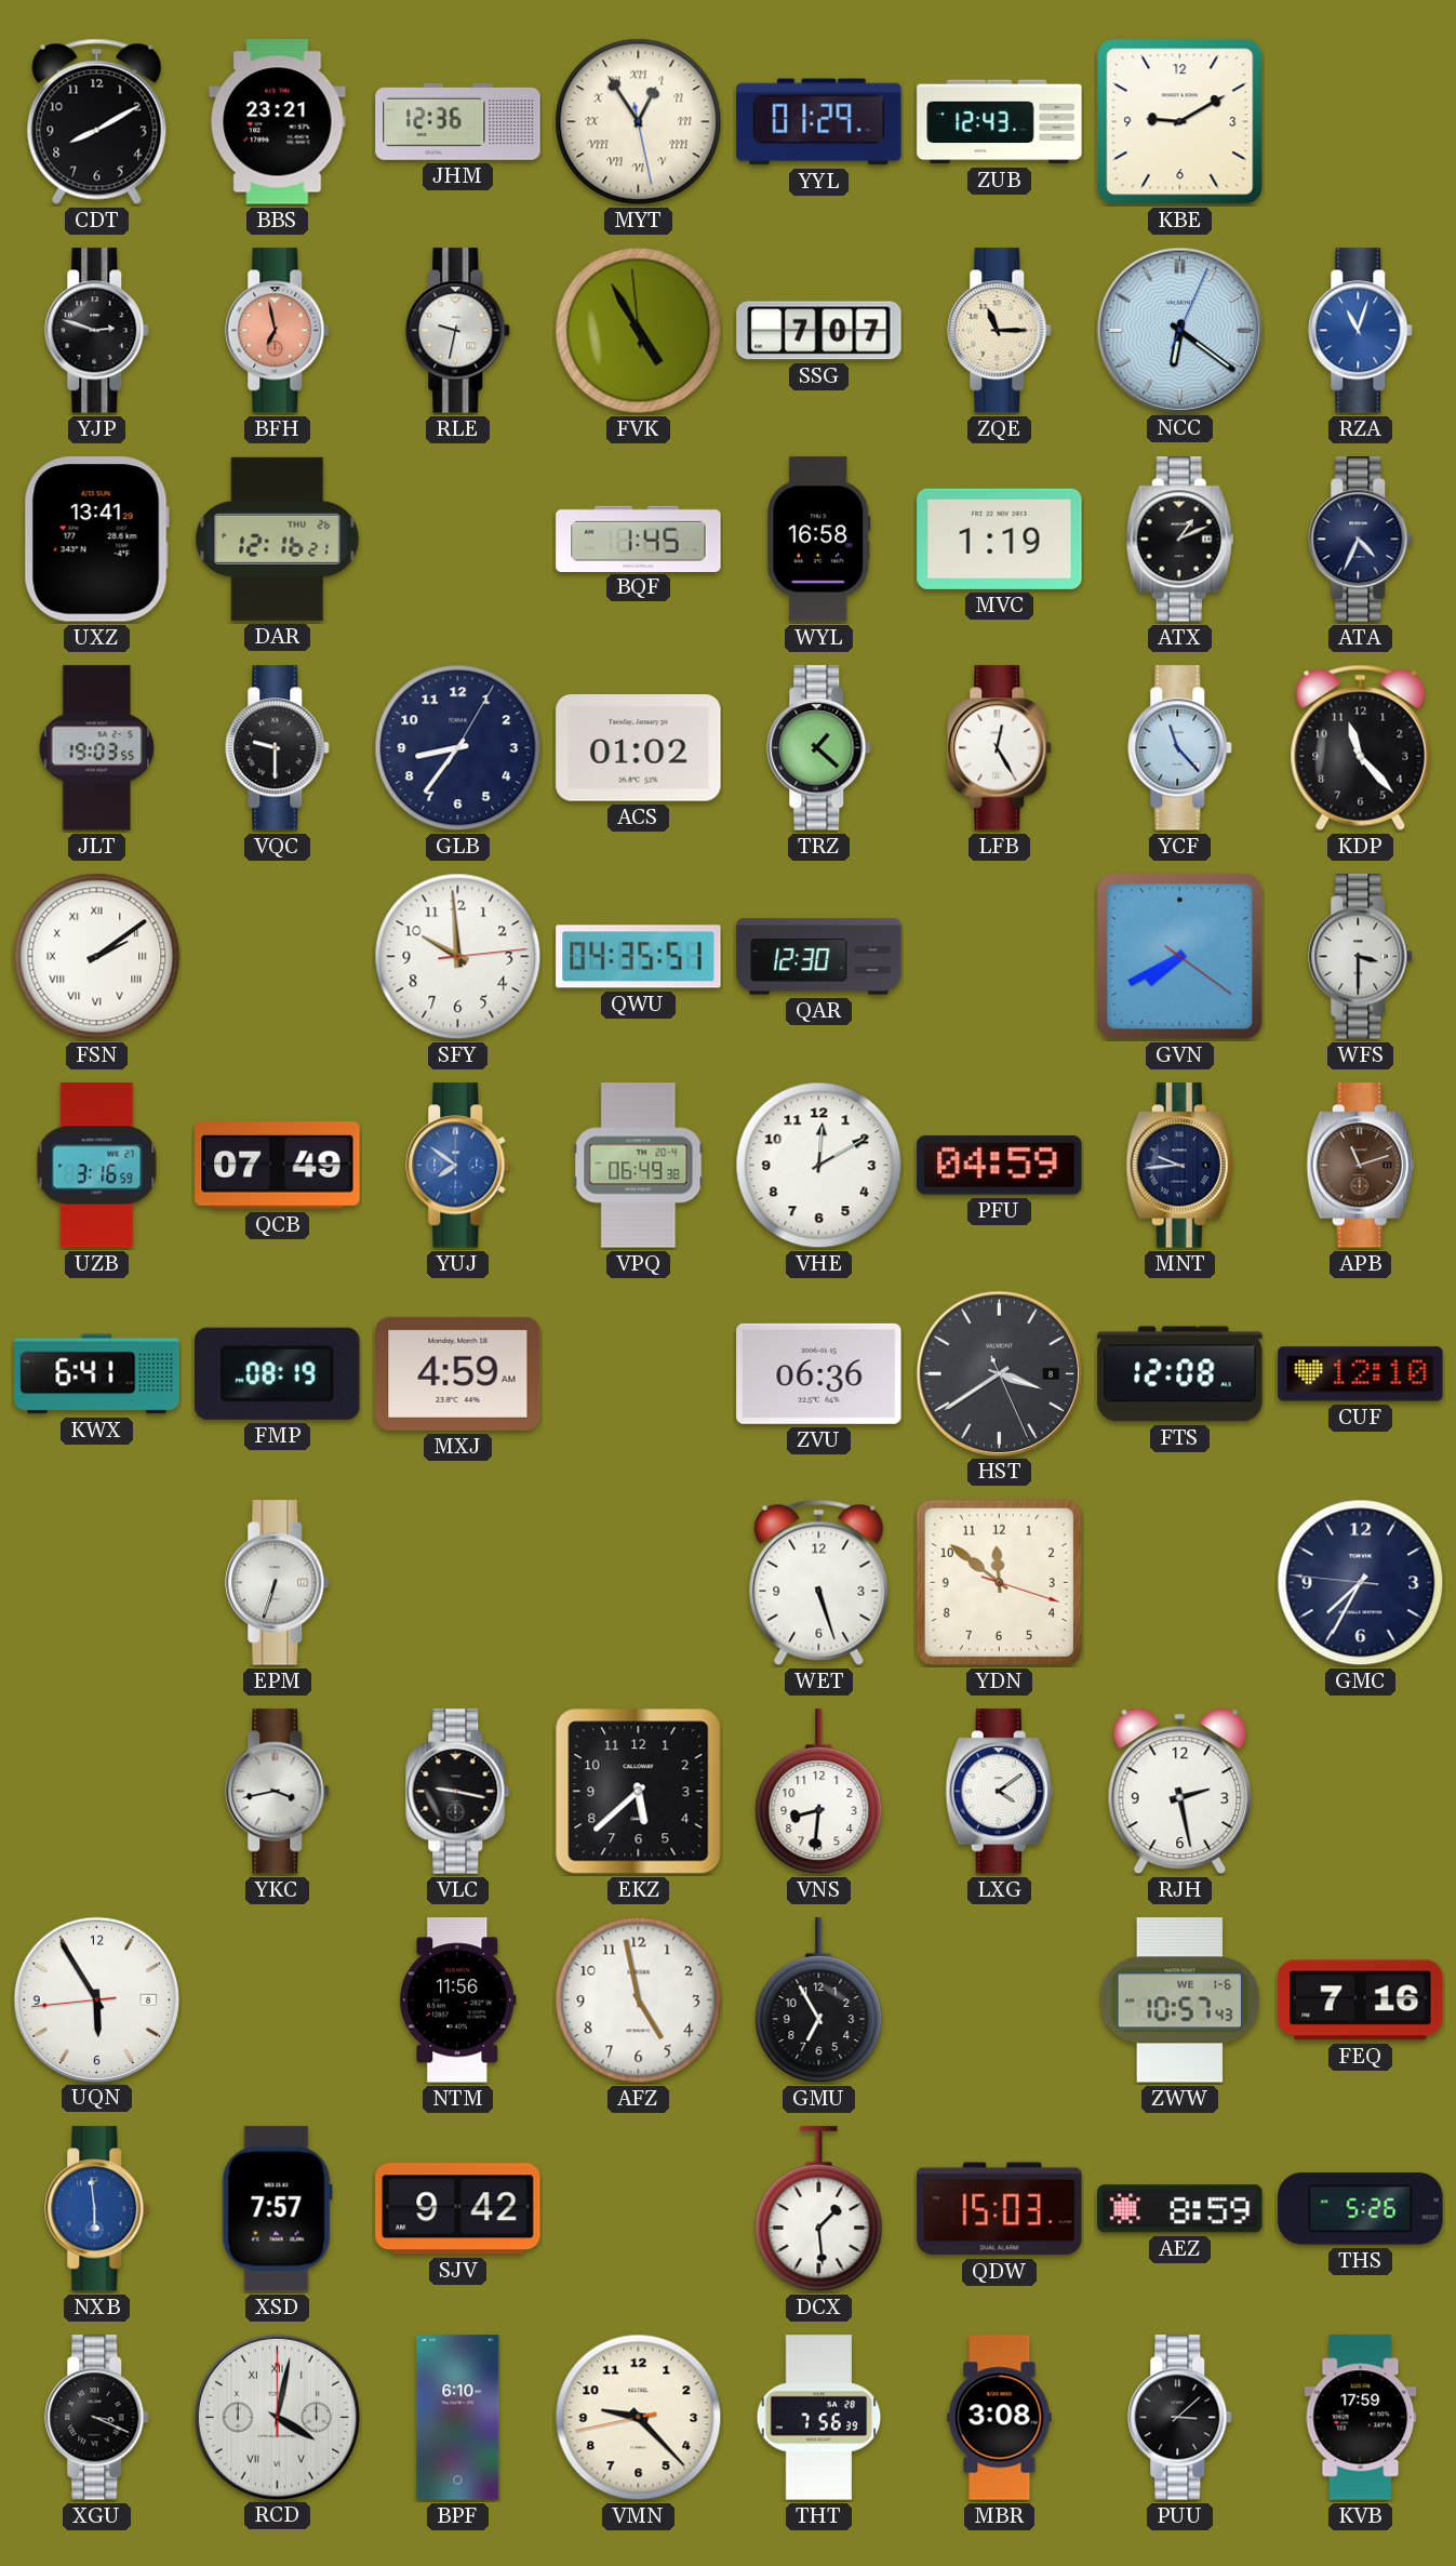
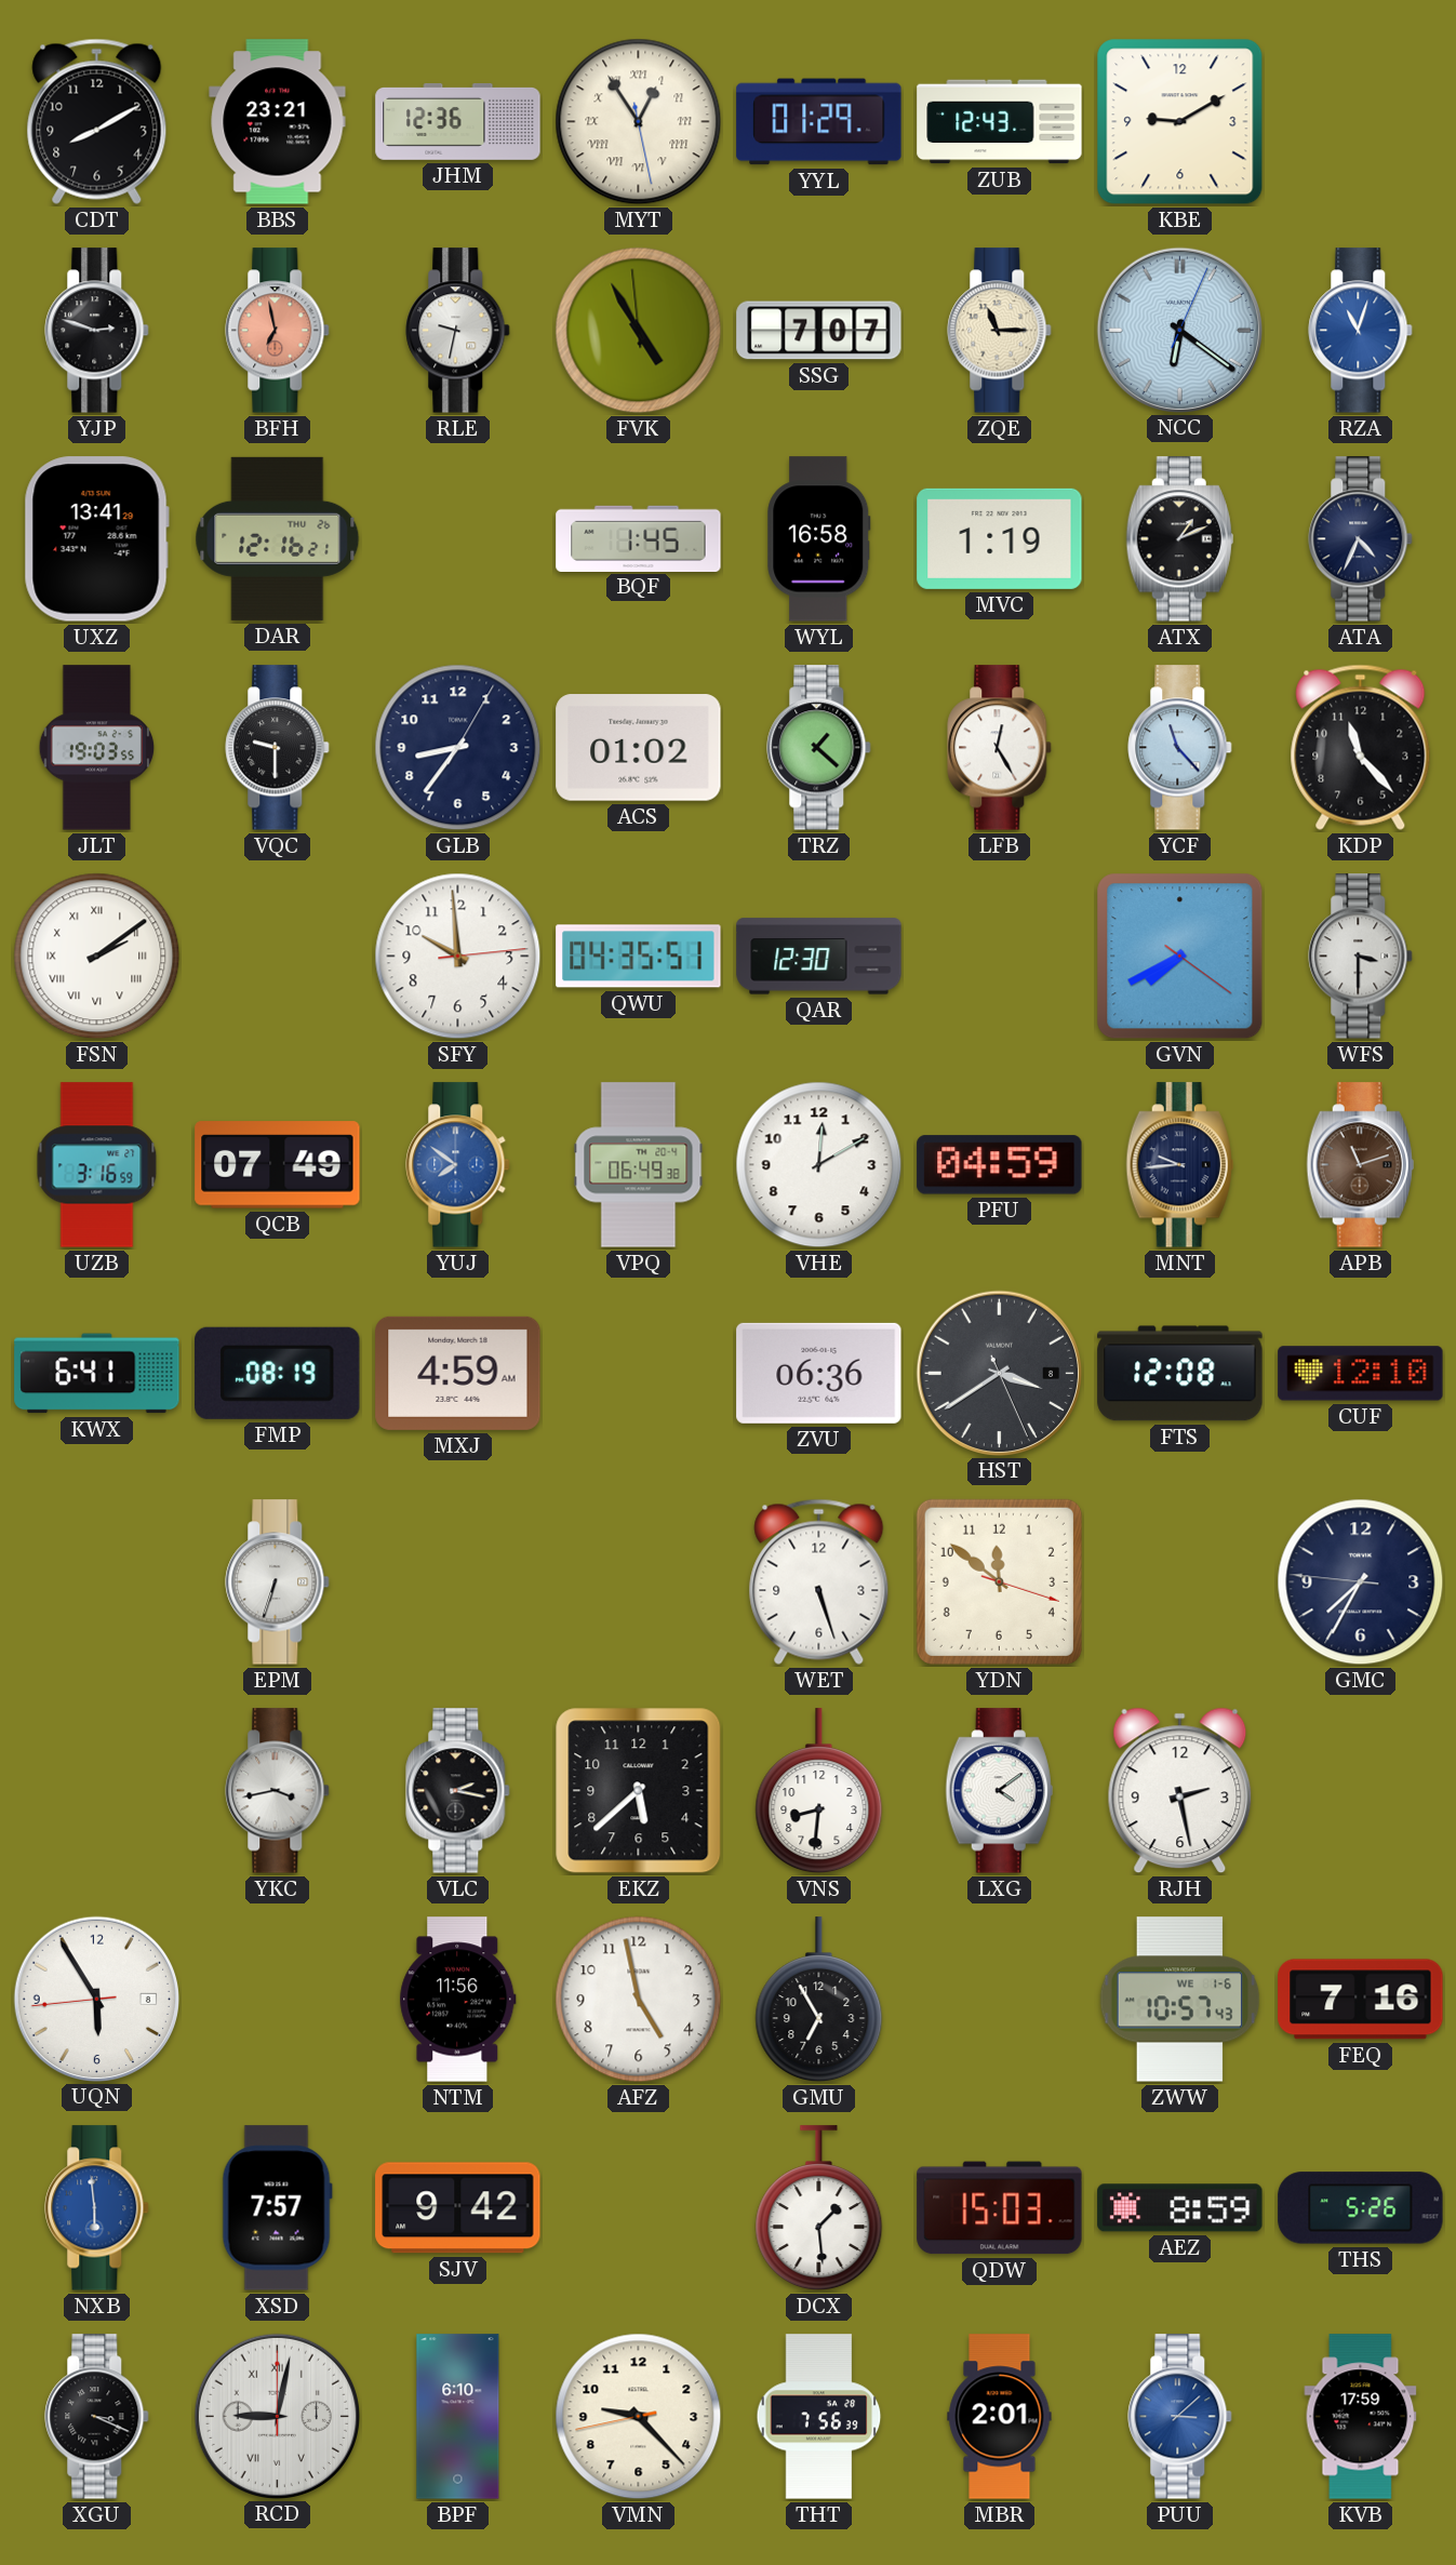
VLC: 9:17 -> 2:17
RCD: 4:02 -> 9:02
MBR: 3:08 -> 2:01
PUU dial: black -> blue
